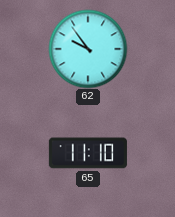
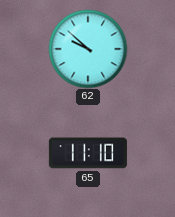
62: 9:54 -> 9:52
